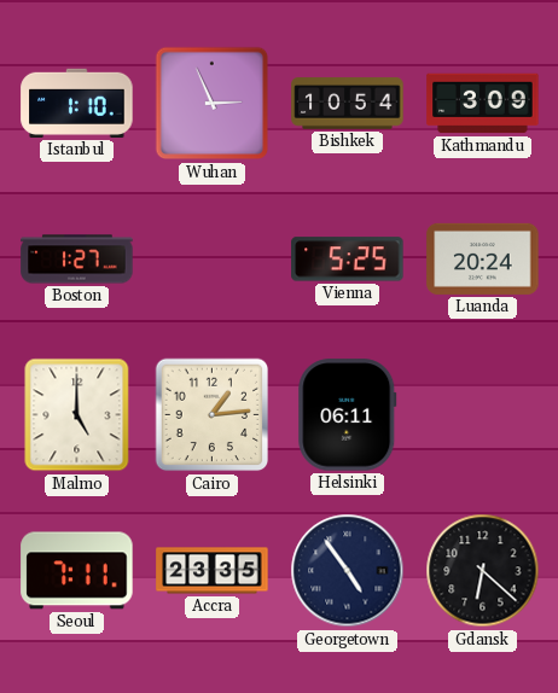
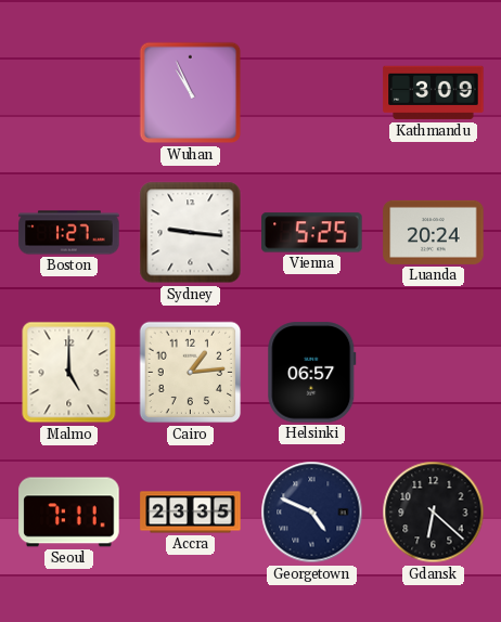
Istanbul: 1:10 -> none
Wuhan: 2:56 -> 10:56
Bishkek: 10:54 -> none
Sydney: none -> 9:16
Helsinki: 06:11 -> 06:57
Georgetown: 4:54 -> 4:49
